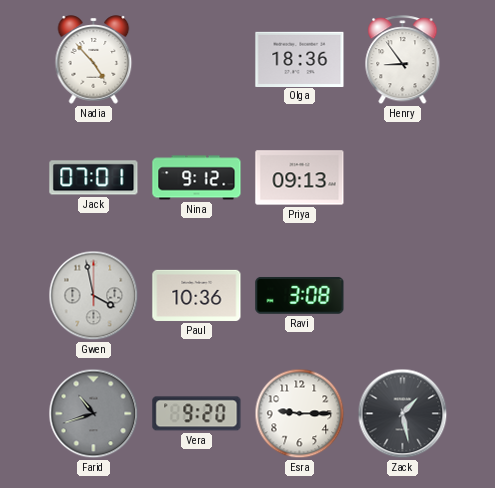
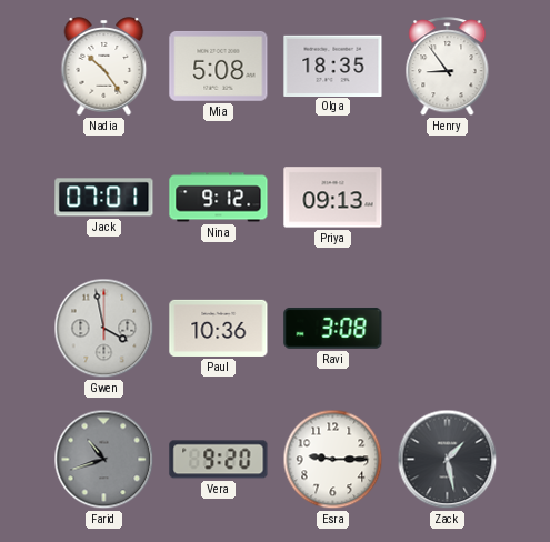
Nadia: 4:53 -> 10:24
Mia: none -> 5:08
Olga: 18:36 -> 18:35
